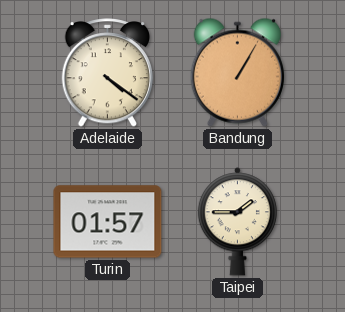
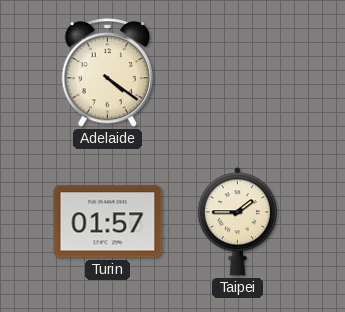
Bandung: 1:05 -> none
